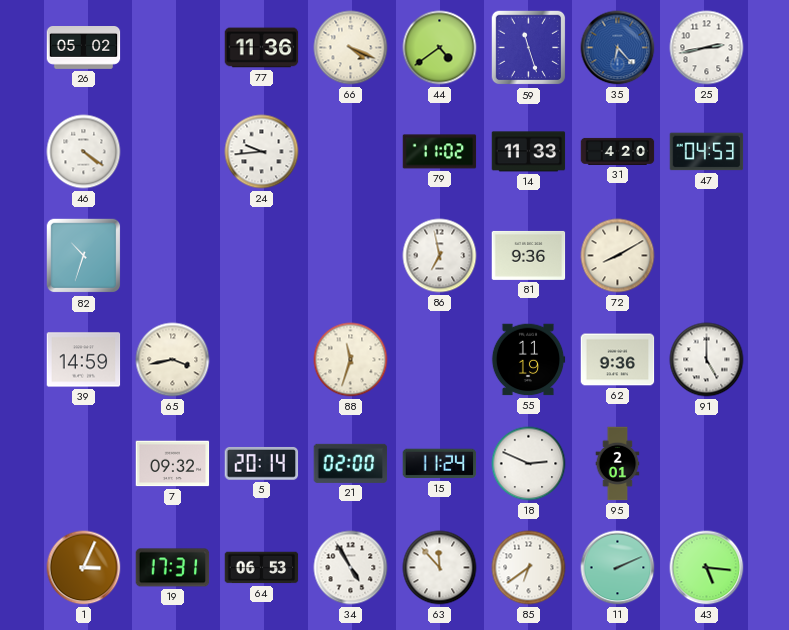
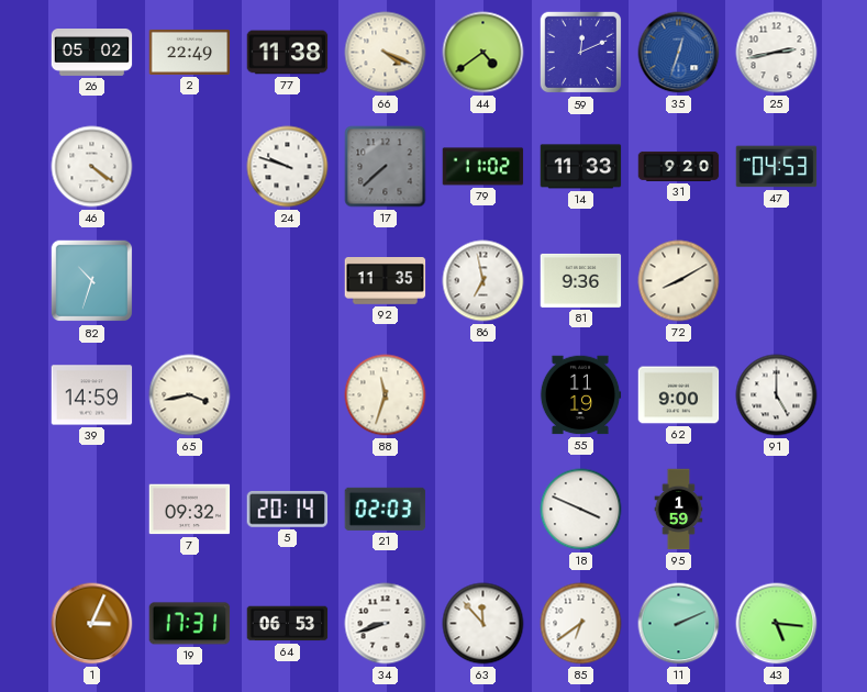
2: none -> 22:49
77: 11:36 -> 11:38
59: 11:27 -> 12:11
35: 6:23 -> 12:33
24: 9:44 -> 9:48
17: none -> 7:38
31: 4:20 -> 9:20
92: none -> 11:35
62: 9:36 -> 9:00
21: 02:00 -> 02:03
15: 11:24 -> none
18: 2:49 -> 3:49
95: 2:01 -> 1:59
34: 4:55 -> 8:42
